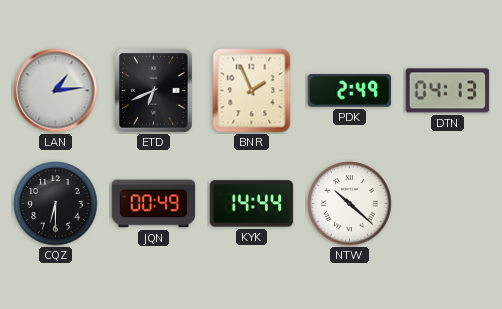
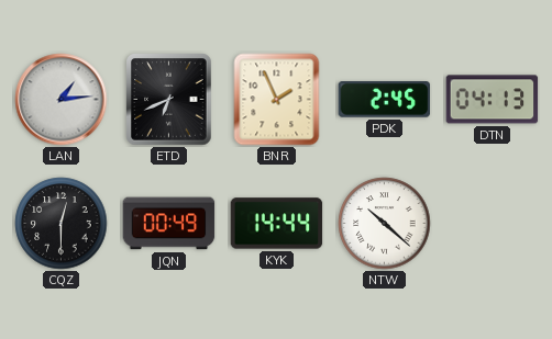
PDK: 2:49 -> 2:45
CQZ: 6:30 -> 12:30
